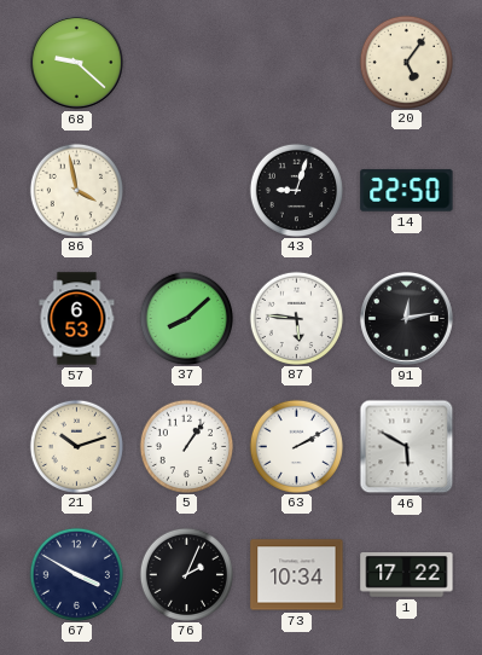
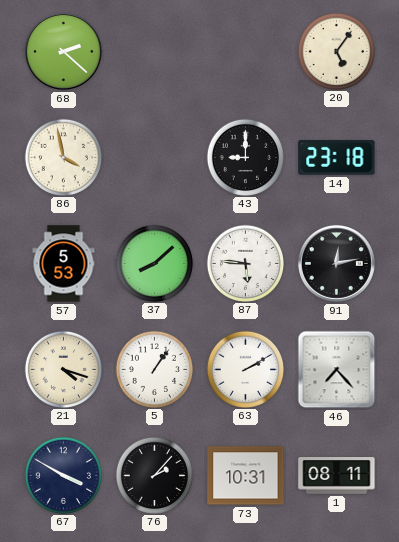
68: 9:22 -> 2:22
43: 9:03 -> 9:00
14: 22:50 -> 23:18
57: 6:53 -> 5:53
21: 10:12 -> 4:18
46: 5:50 -> 7:23
76: 2:04 -> 2:07
73: 10:34 -> 10:31
1: 17:22 -> 08:11
